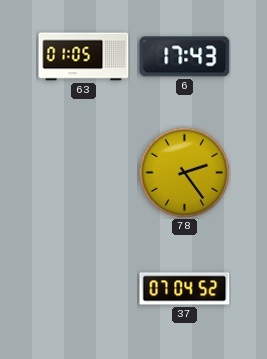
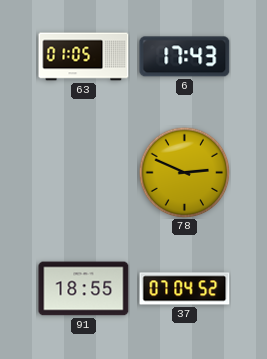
78: 2:24 -> 2:49
91: none -> 18:55
